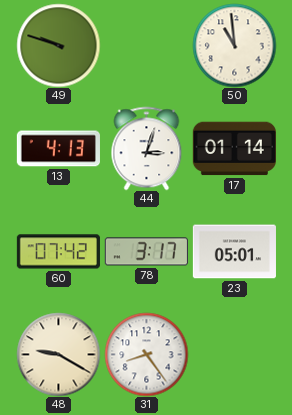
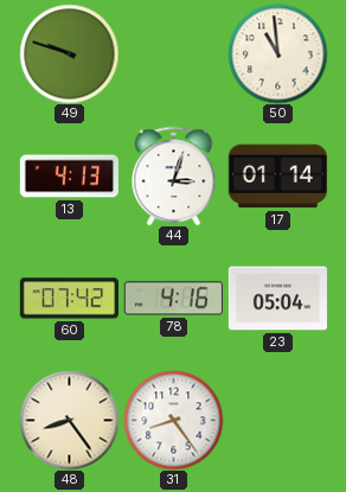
78: 3:17 -> 4:16
23: 05:01 -> 05:04
48: 9:20 -> 8:24
